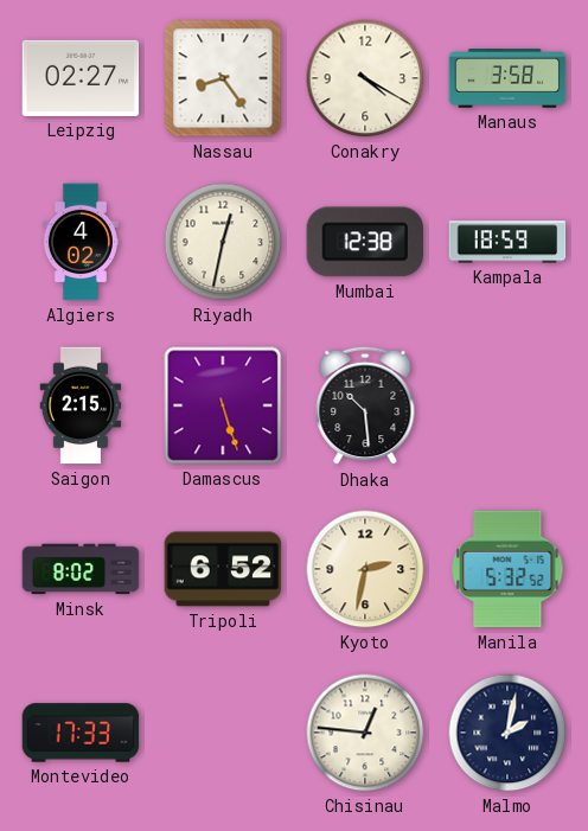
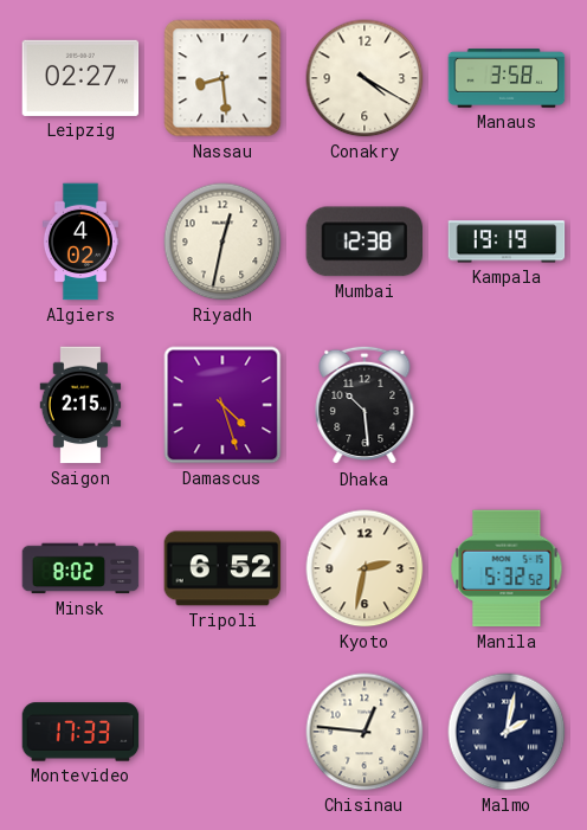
Nassau: 8:24 -> 8:29
Kampala: 18:59 -> 19:19
Damascus: 5:27 -> 4:27
